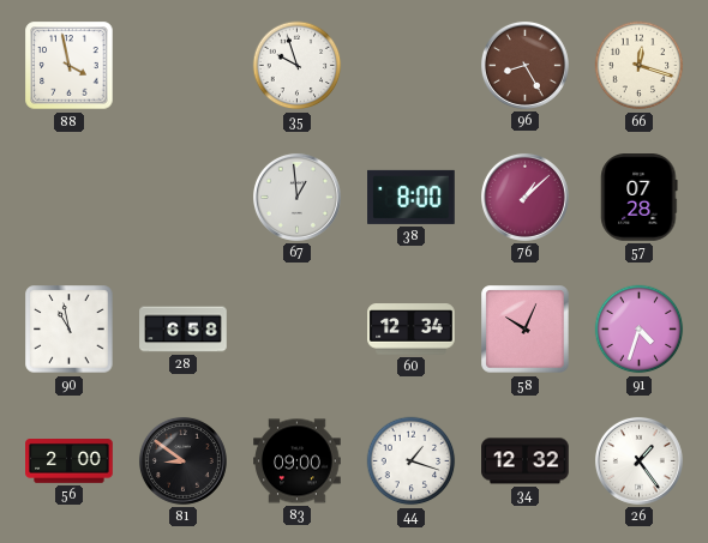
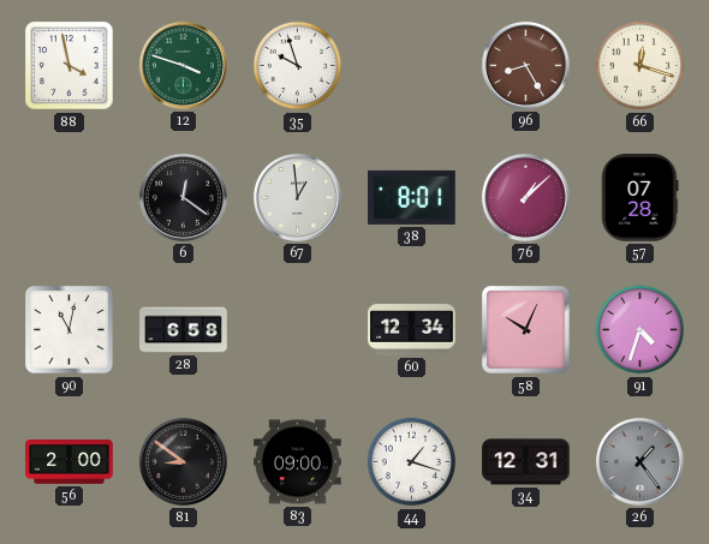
12: none -> 3:48
6: none -> 12:21
38: 8:00 -> 8:01
90: 10:58 -> 11:02
34: 12:32 -> 12:31
26 dial: white -> grey
